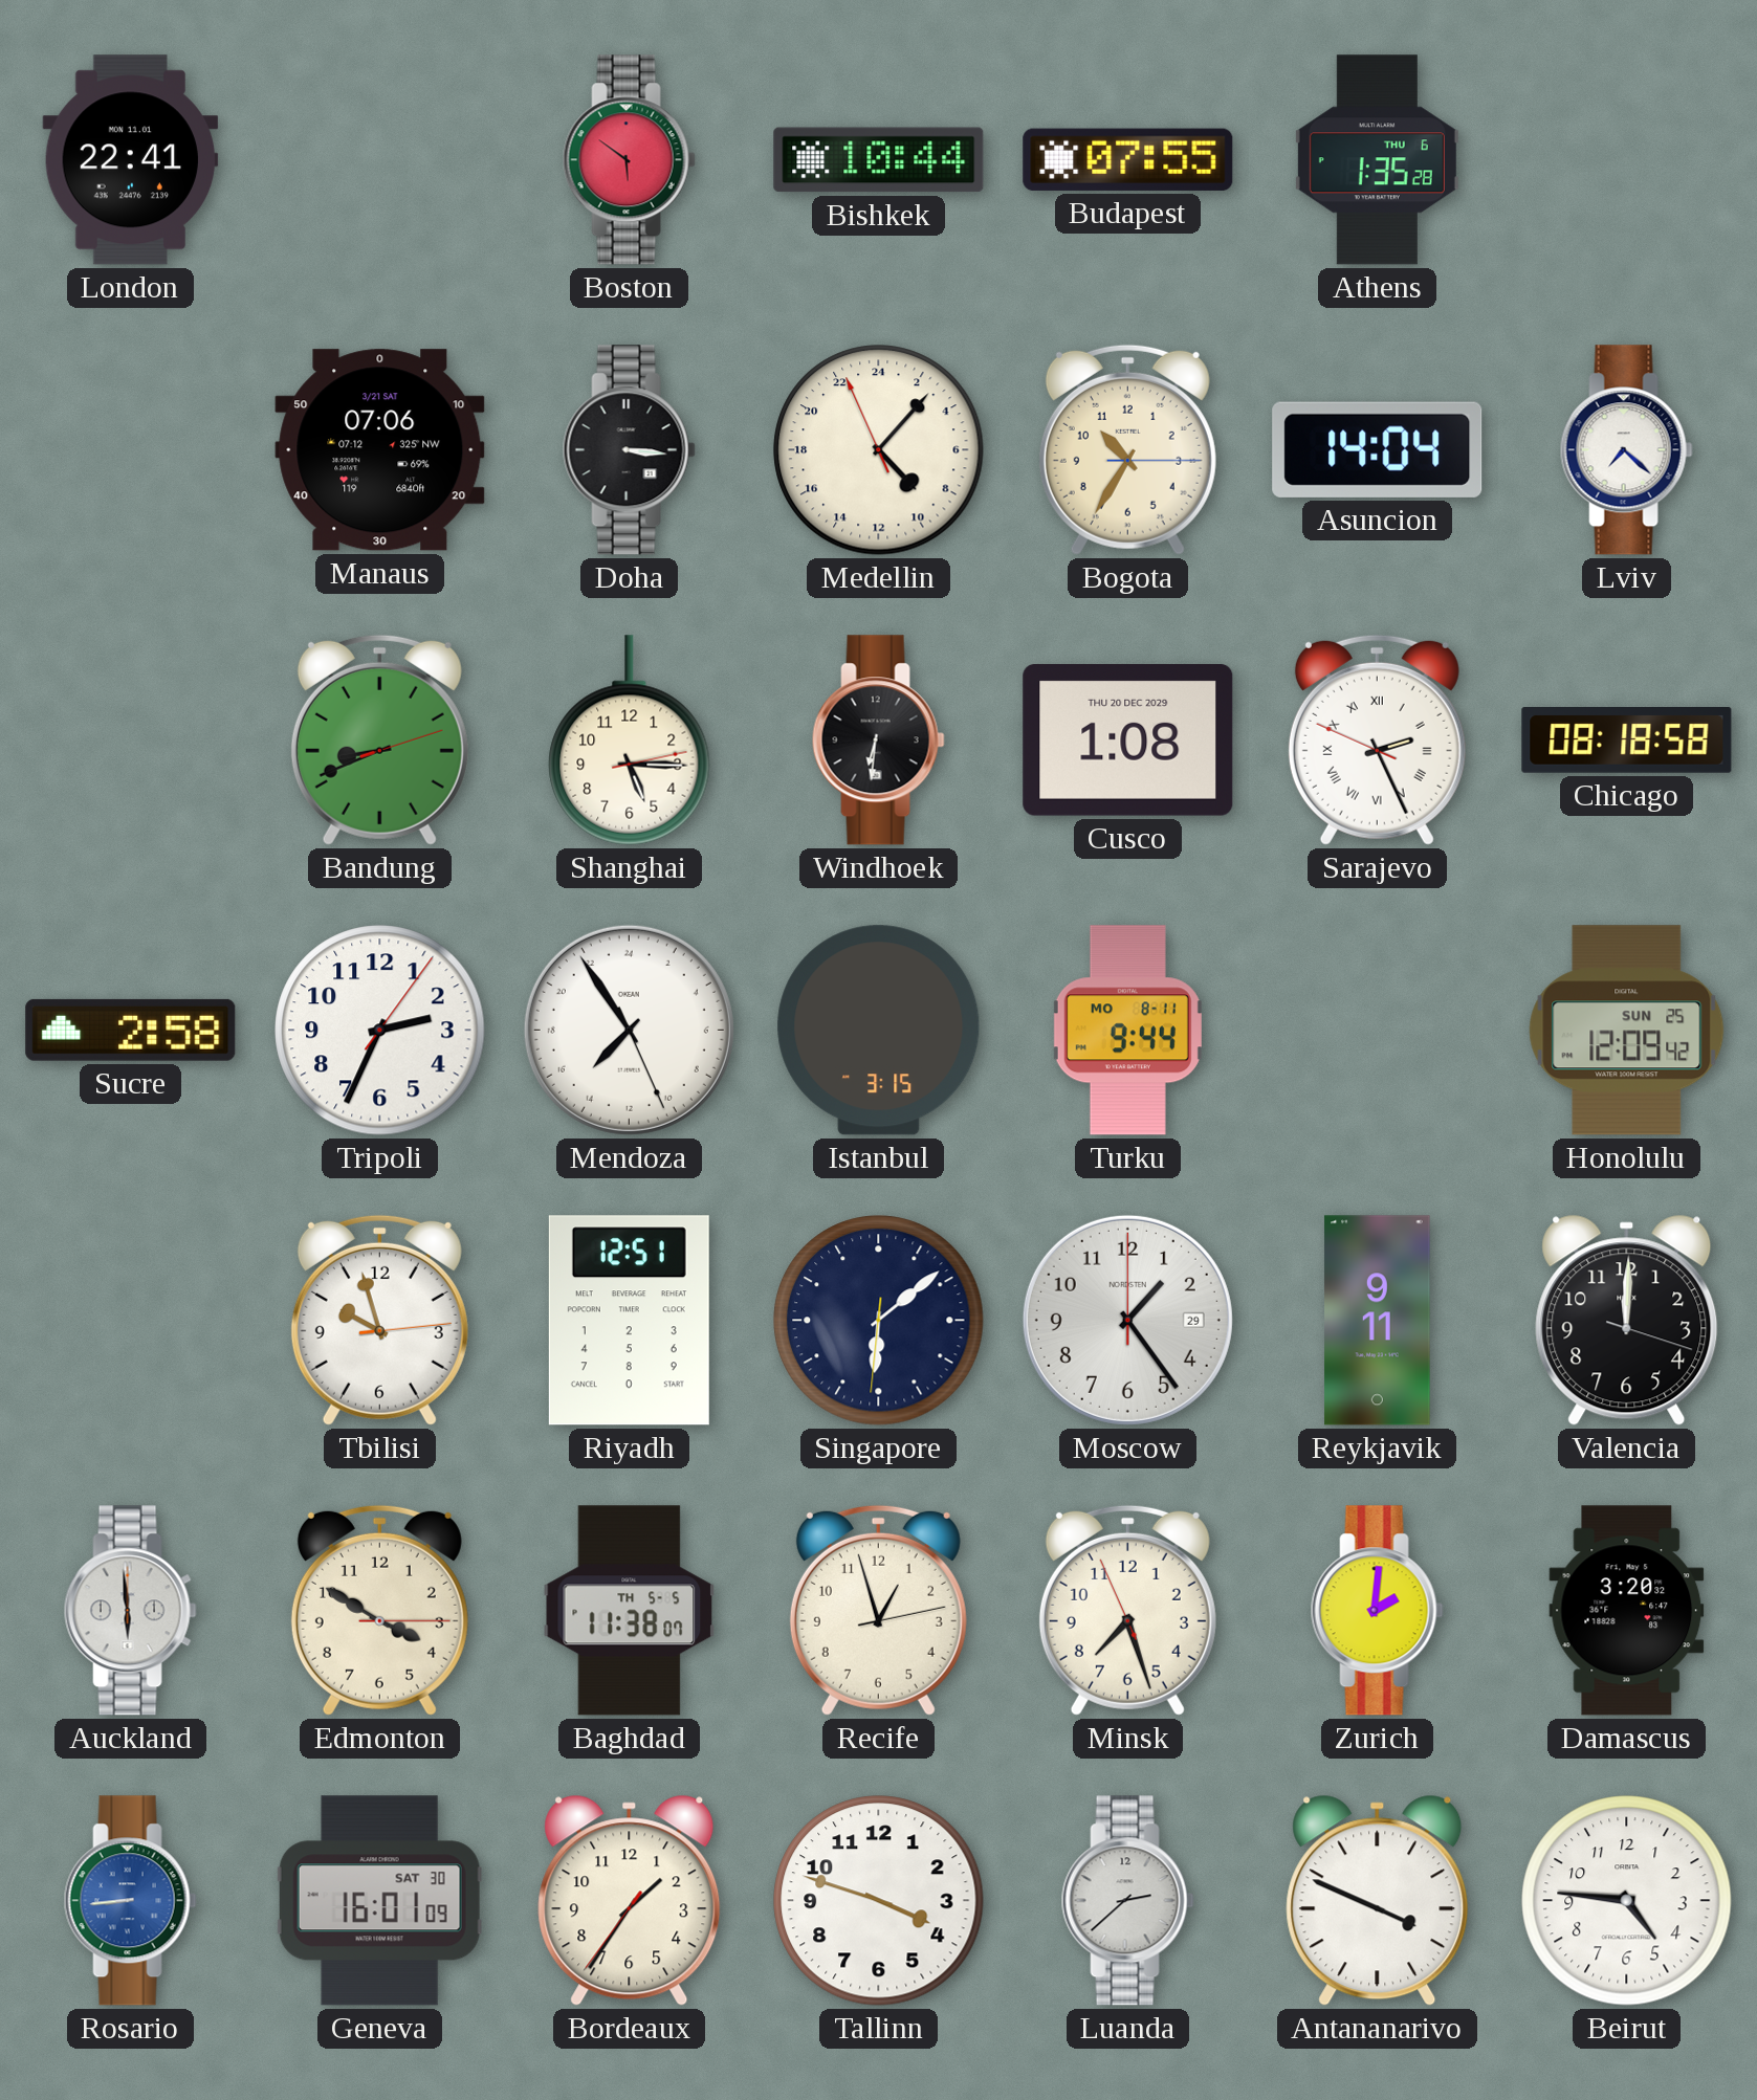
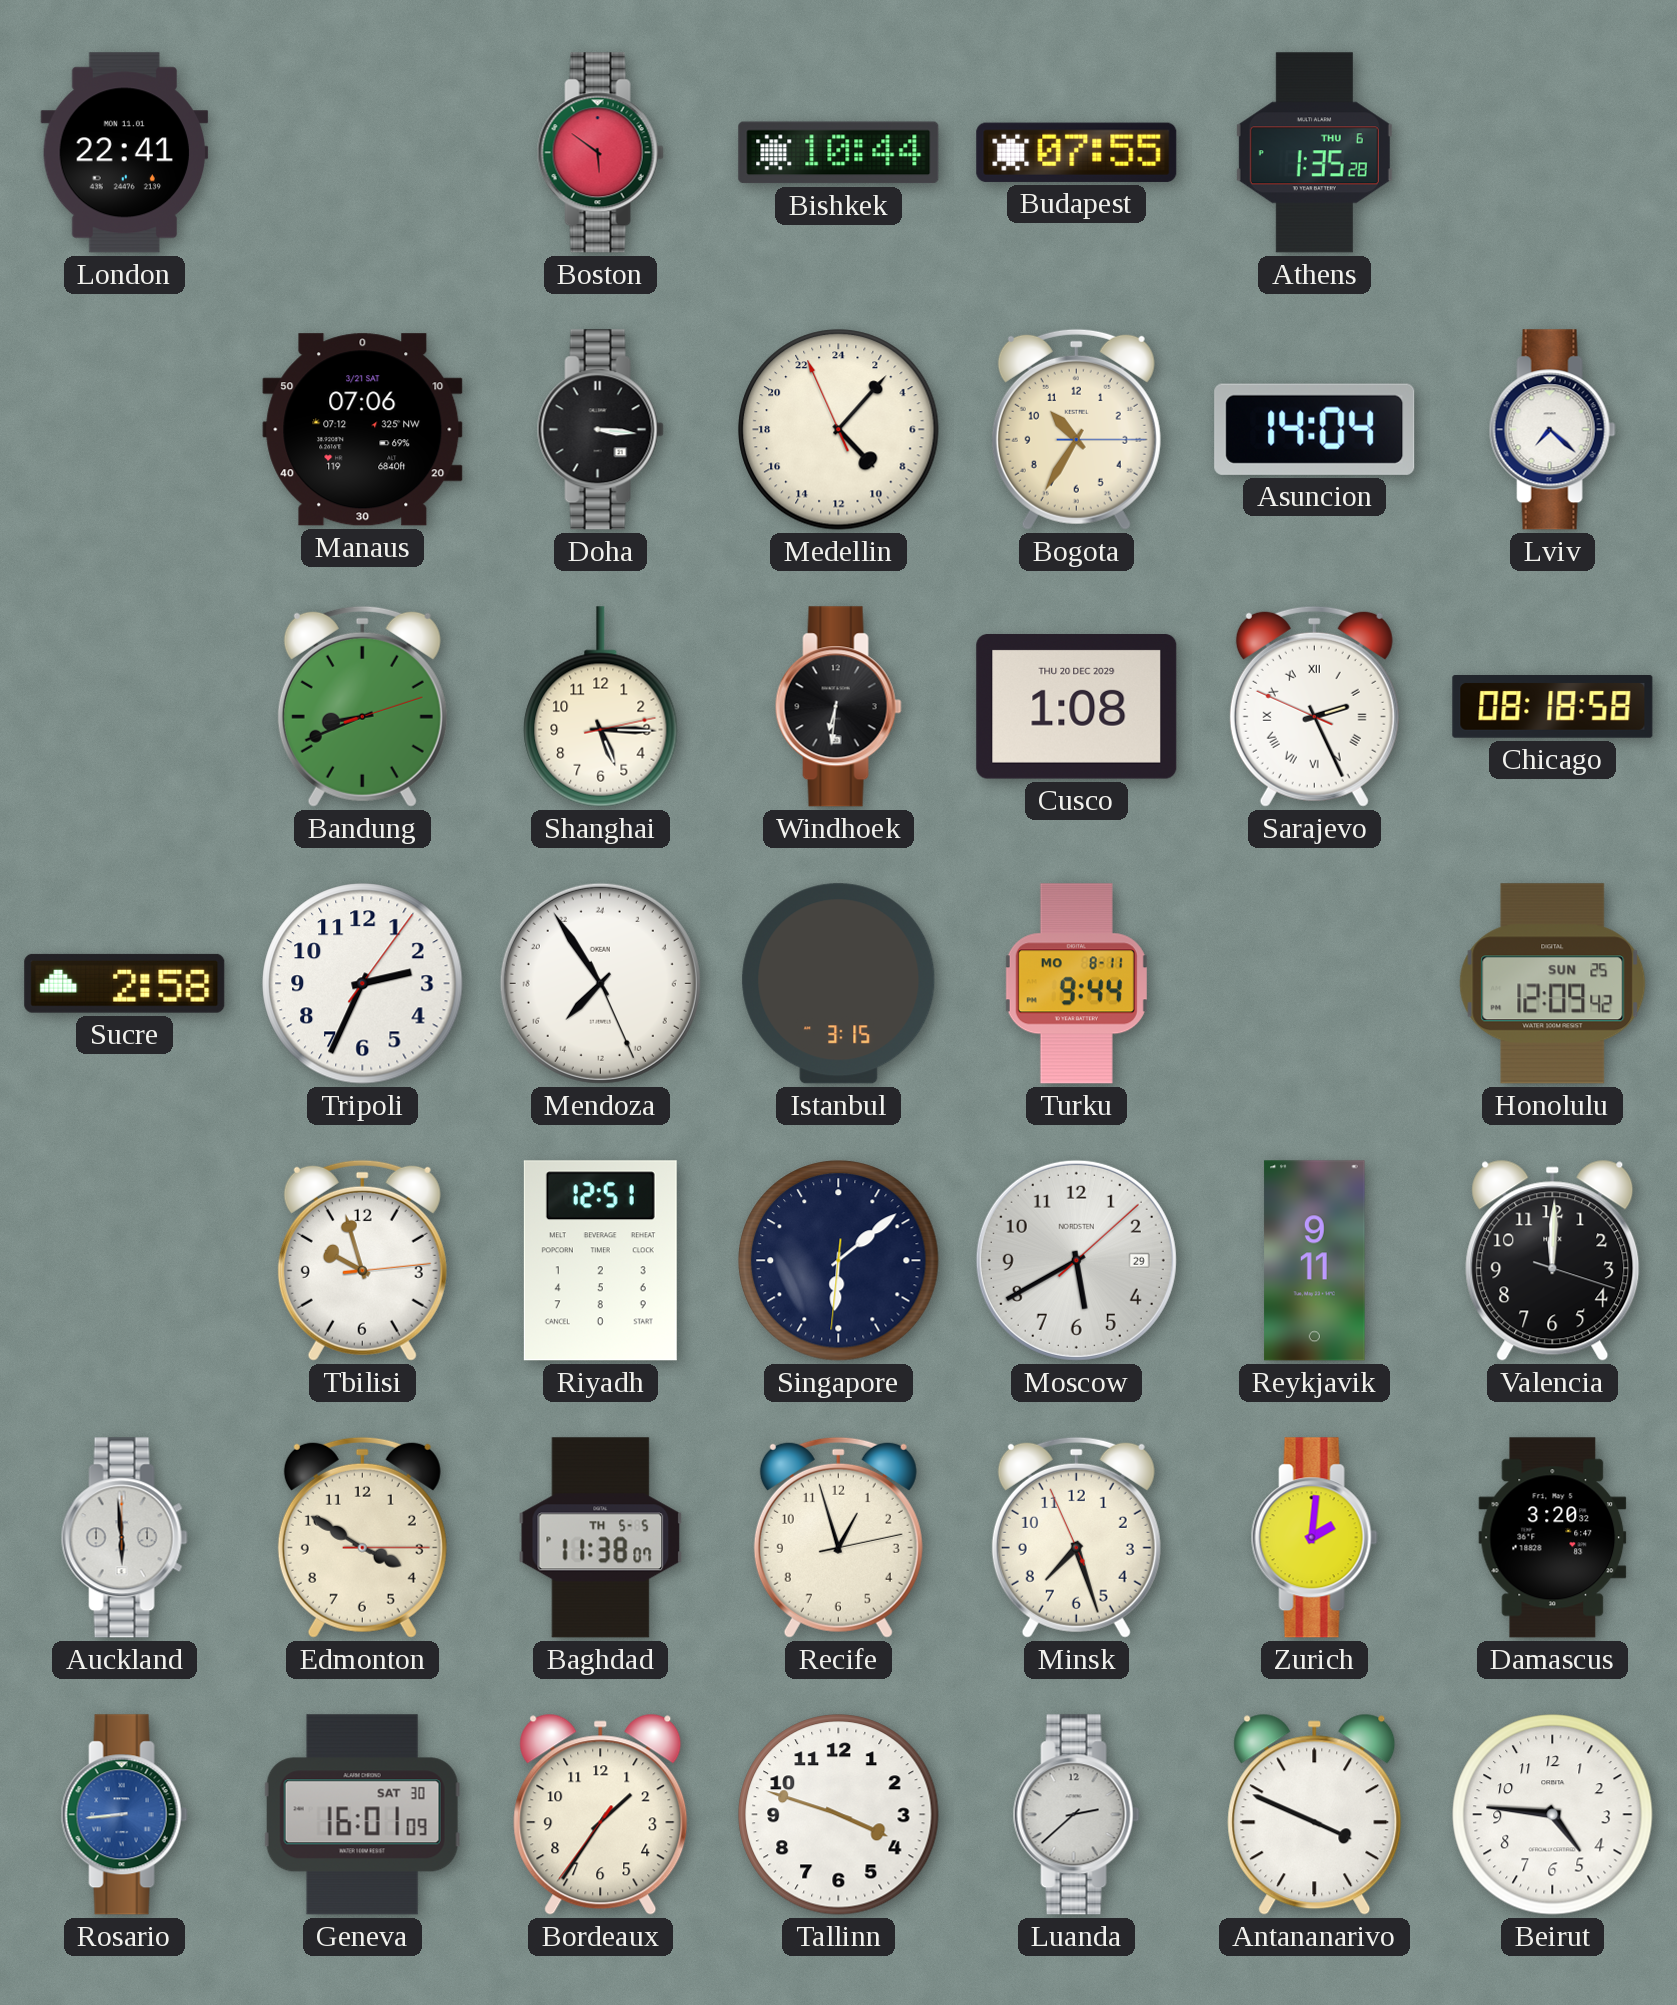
Moscow: 1:24 -> 5:40
